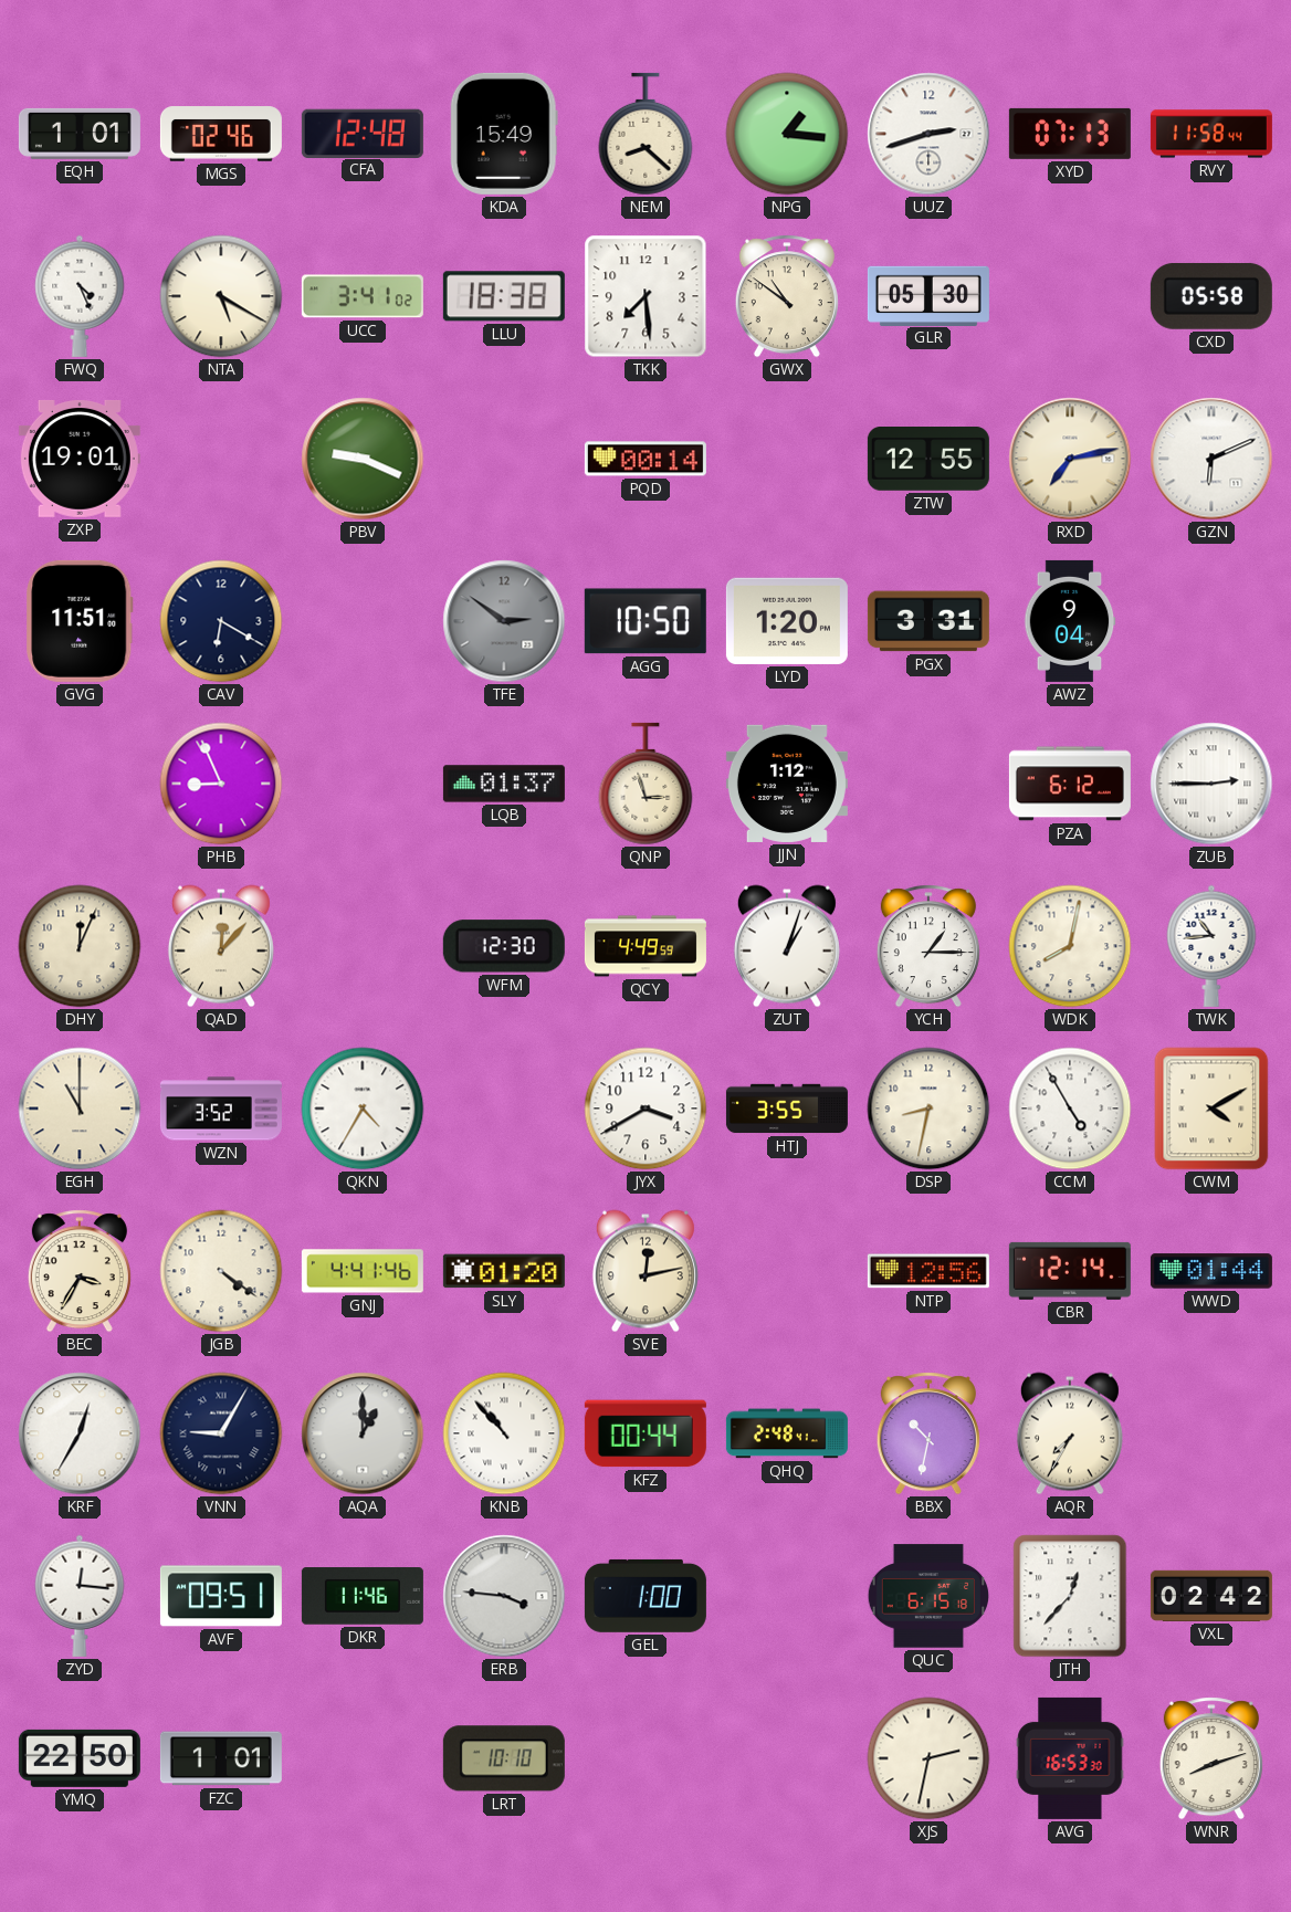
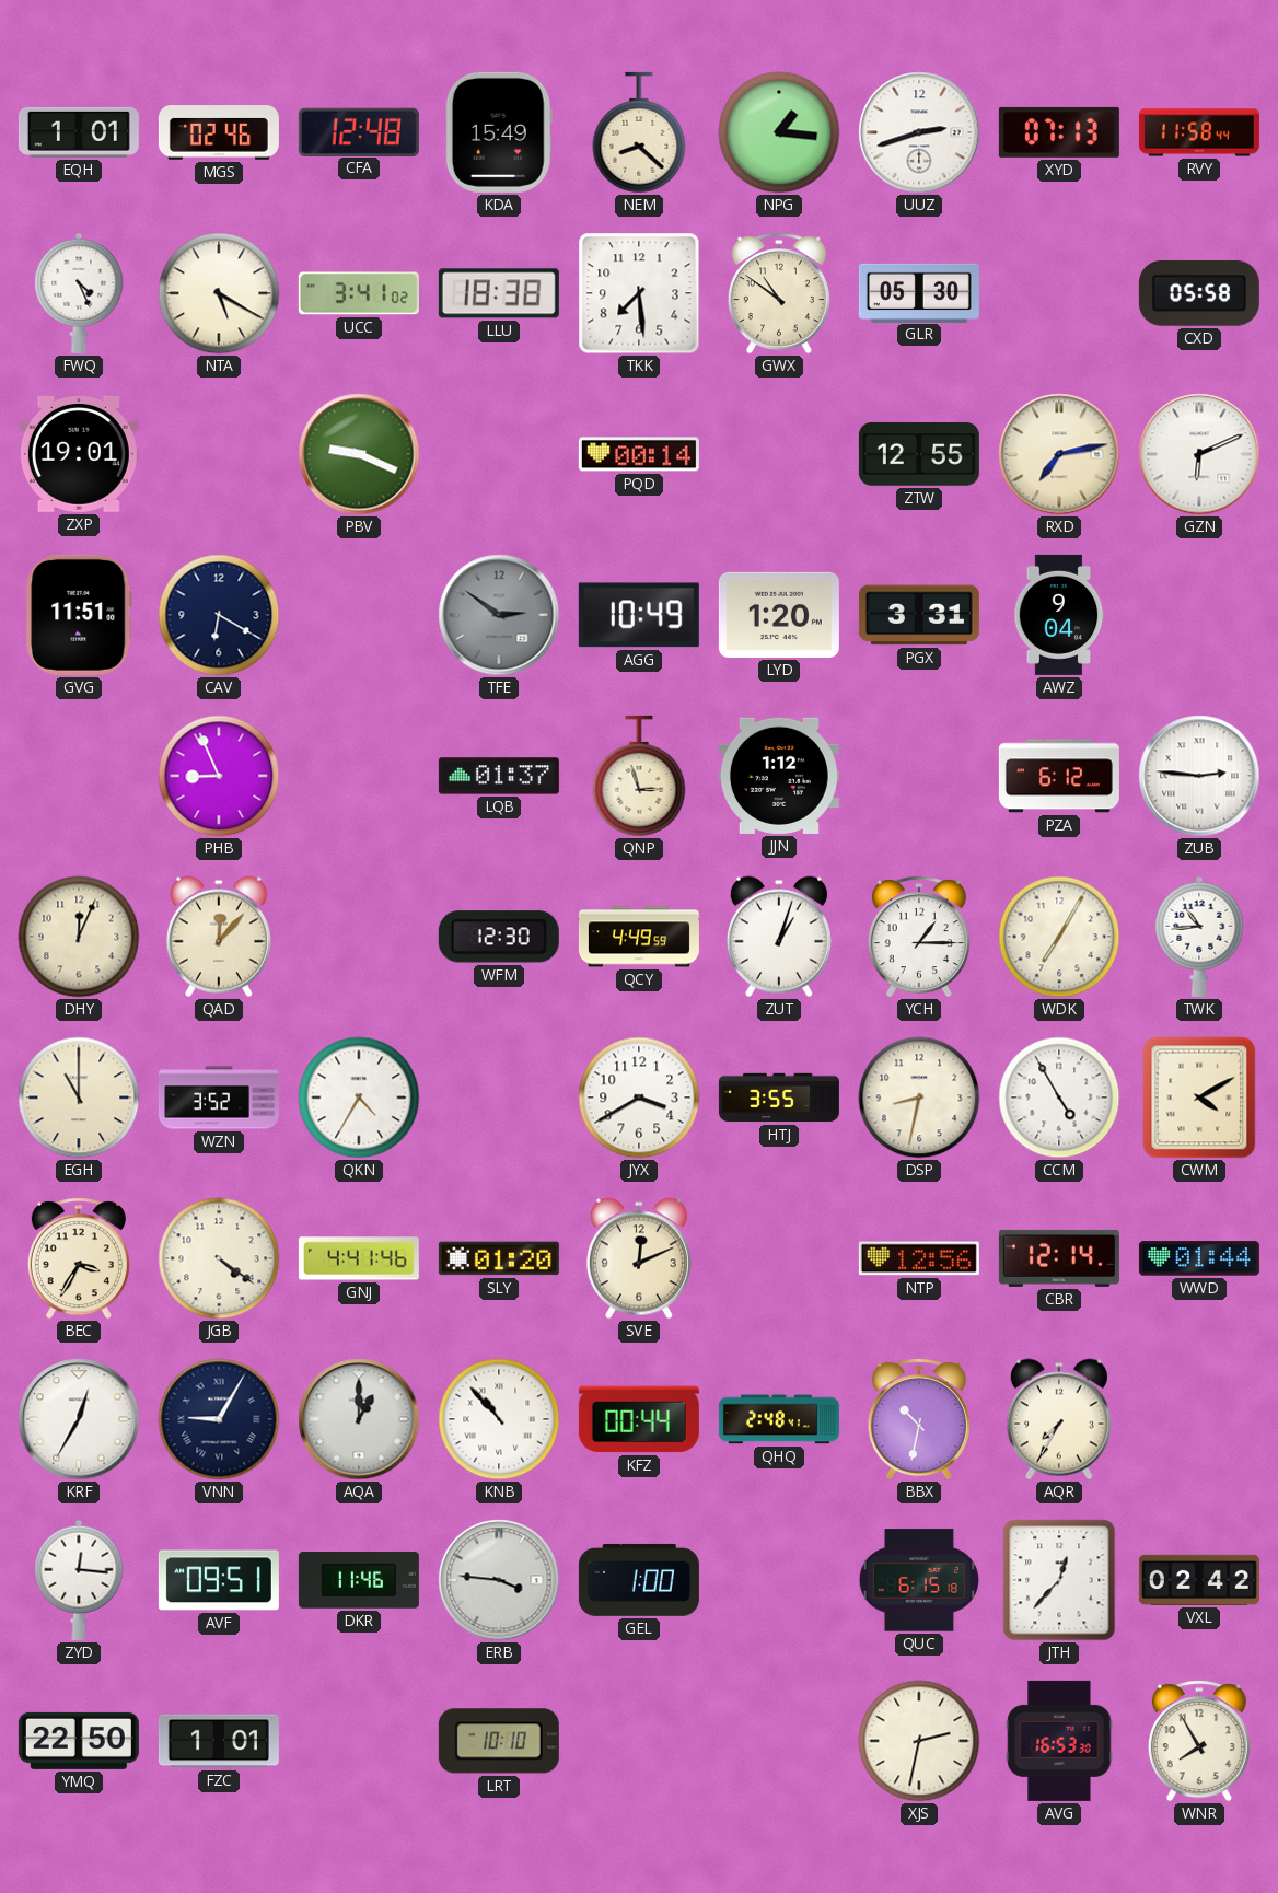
AGG: 10:50 -> 10:49
ZUB: 2:45 -> 2:46
WDK: 8:02 -> 7:05
SVE: 12:13 -> 12:11
WNR: 8:12 -> 7:55
